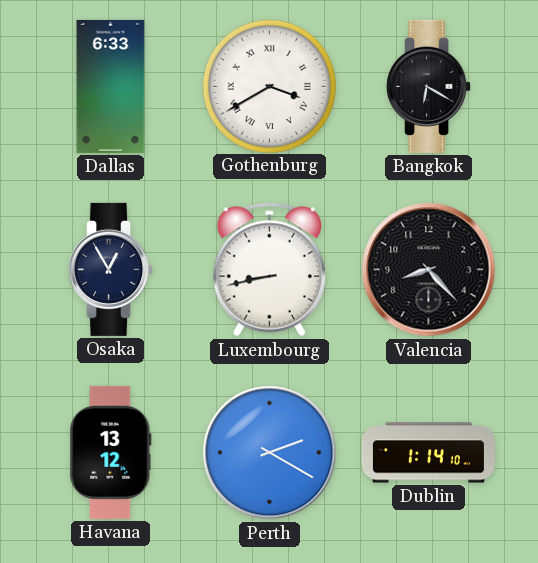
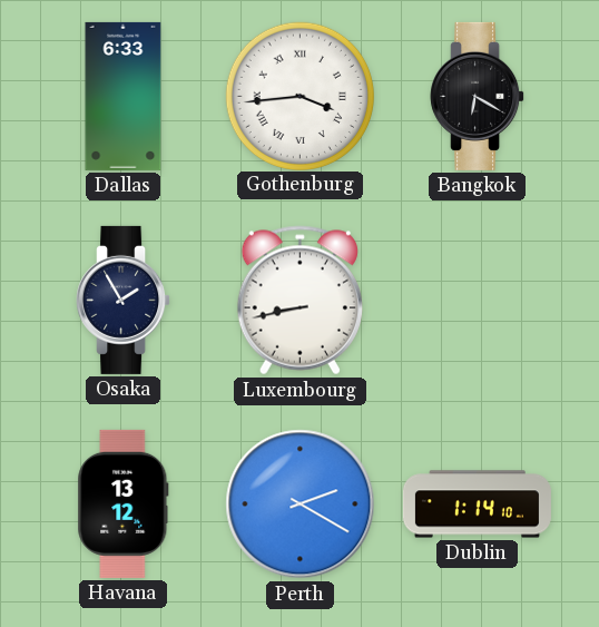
Gothenburg: 3:40 -> 3:44
Osaka: 12:55 -> 1:55
Valencia: 8:23 -> none
